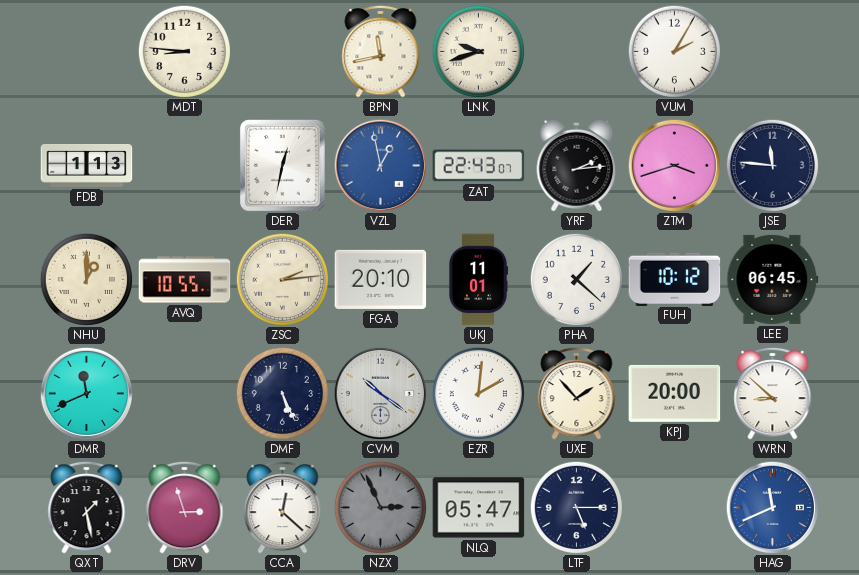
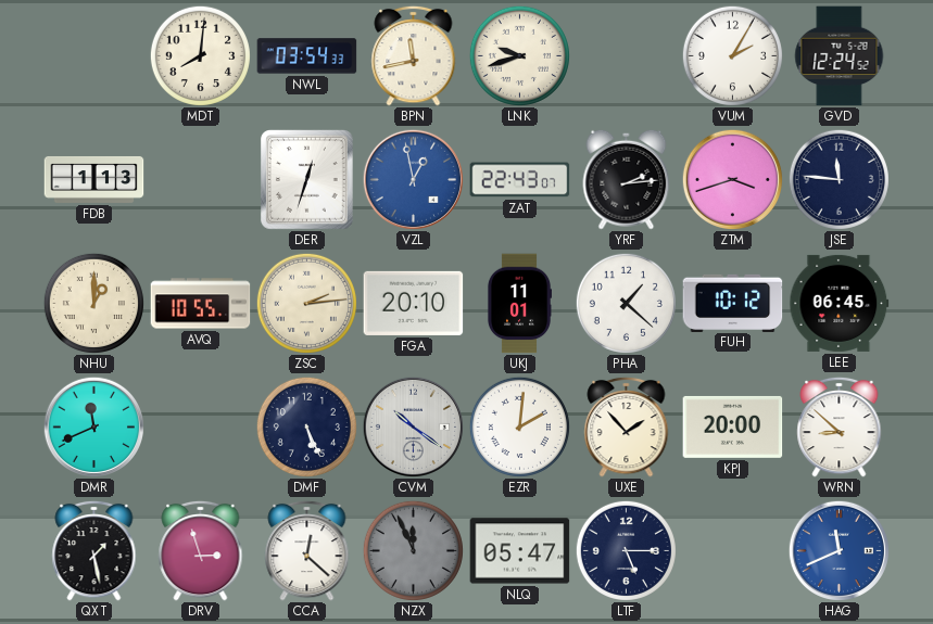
MDT: 8:46 -> 8:01
NWL: none -> 03:54
GVD: none -> 12:24
DER: 12:32 -> 12:33
NZX: 2:56 -> 11:56
